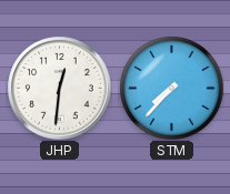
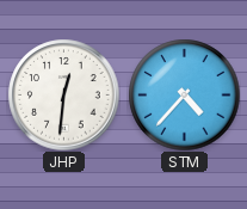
STM: 7:37 -> 4:37
